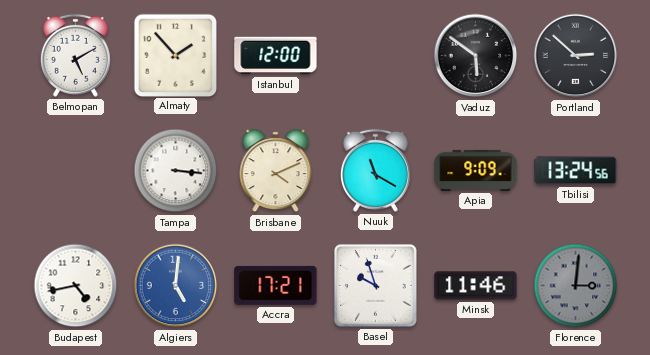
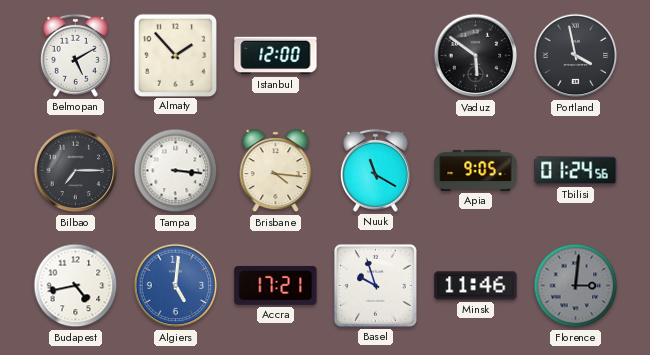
Portland: 2:52 -> 3:58
Bilbao: none -> 7:15
Brisbane: 4:11 -> 4:16
Apia: 9:09 -> 9:05
Tbilisi: 13:24 -> 01:24
